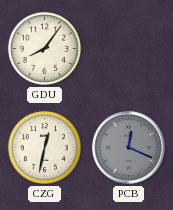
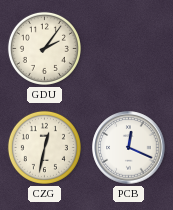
GDU: 8:06 -> 2:06
PCB dial: grey -> white
